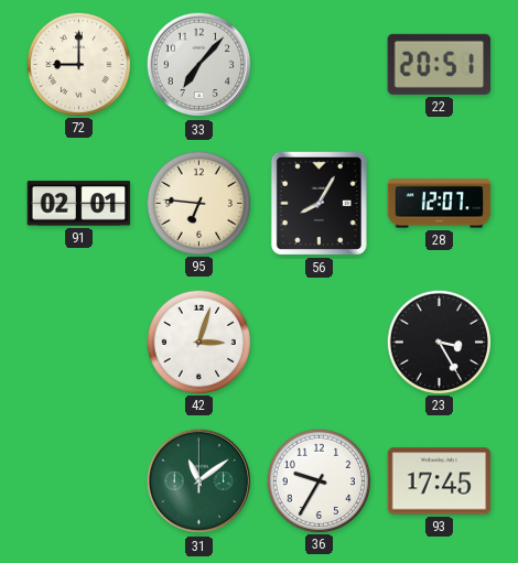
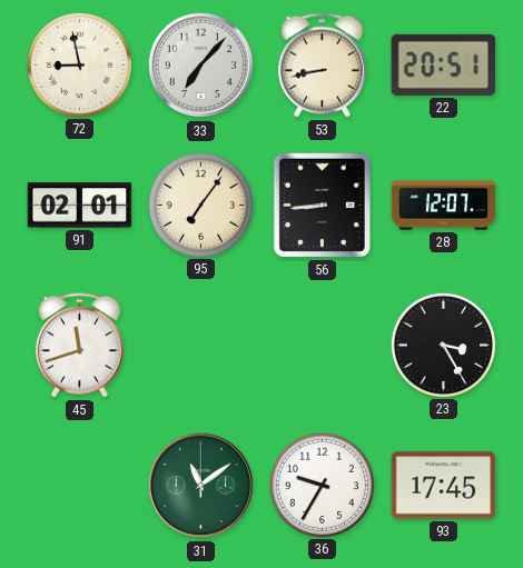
72: 9:00 -> 8:58
53: none -> 8:43
95: 6:46 -> 7:06
56: 8:05 -> 8:44
45: none -> 11:42
42: 3:03 -> none
